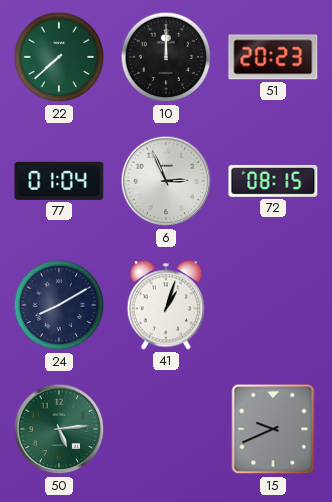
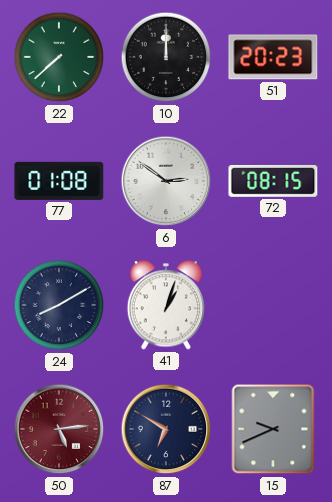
77: 01:04 -> 01:08
6: 2:56 -> 2:51
50 dial: green -> burgundy
87: none -> 6:50
